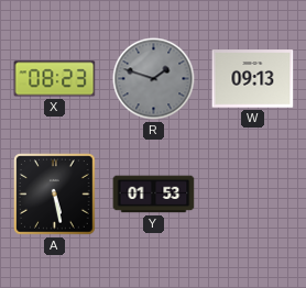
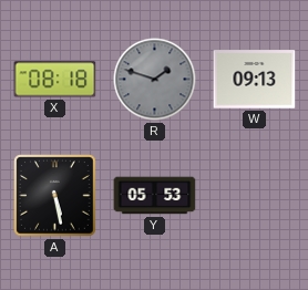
X: 08:23 -> 08:18
Y: 01:53 -> 05:53
